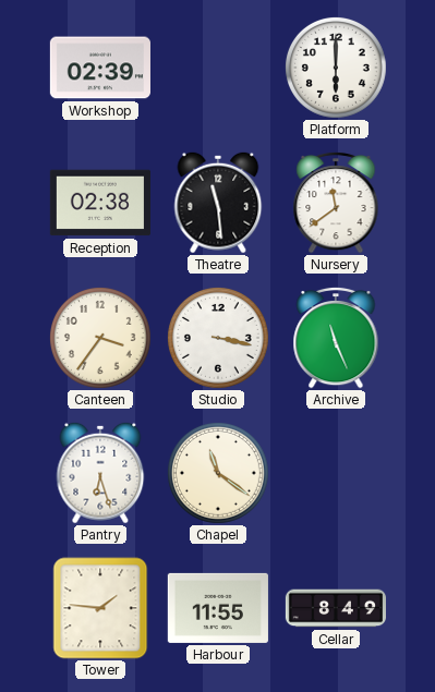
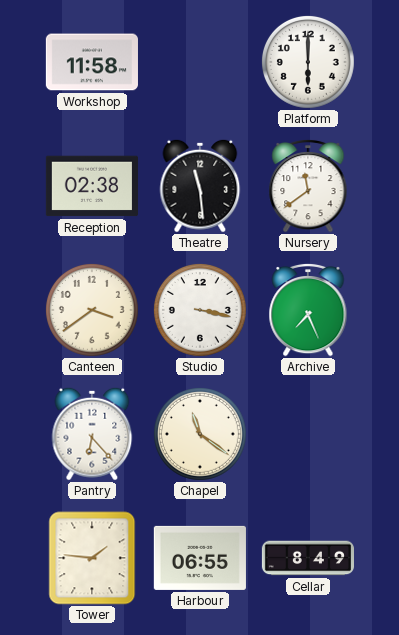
Workshop: 02:39 -> 11:58
Canteen: 3:36 -> 3:39
Archive: 11:26 -> 7:26
Pantry: 6:27 -> 6:23
Harbour: 11:55 -> 06:55
